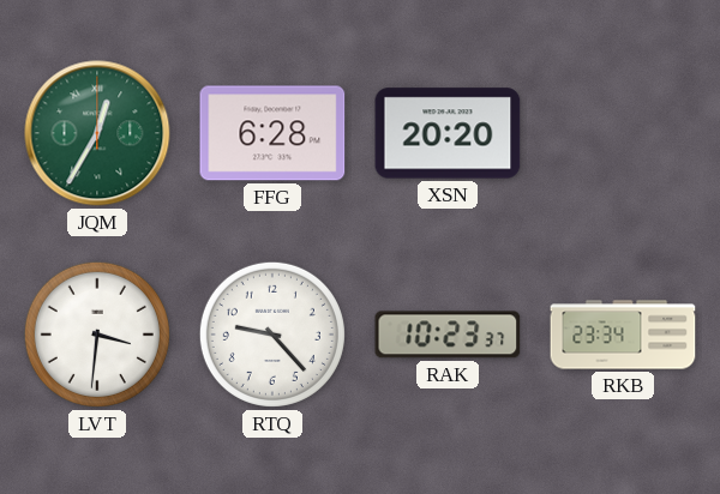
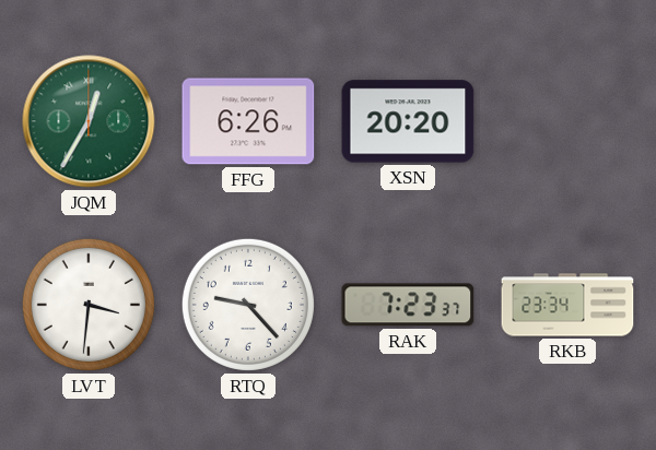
FFG: 6:28 -> 6:26
RAK: 10:23 -> 7:23
